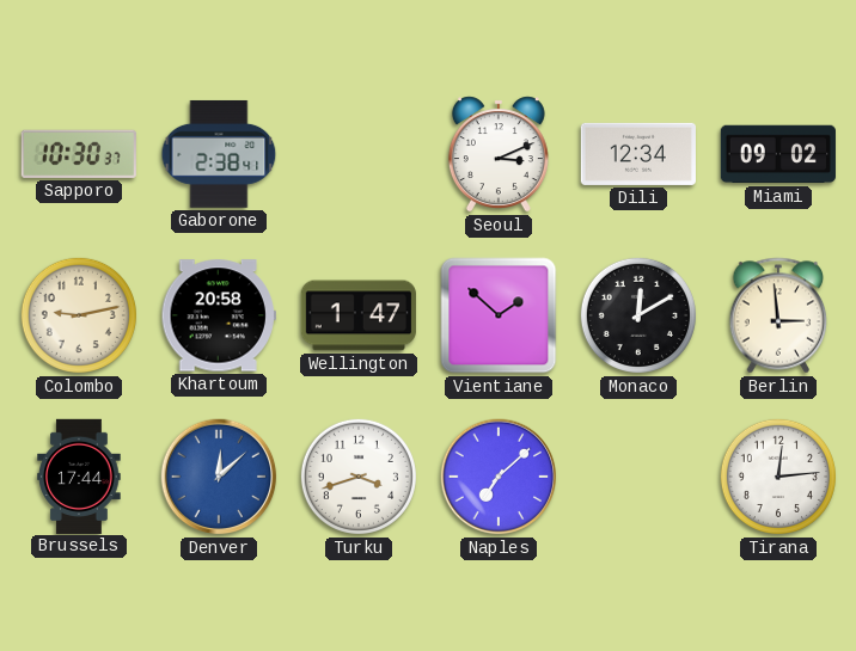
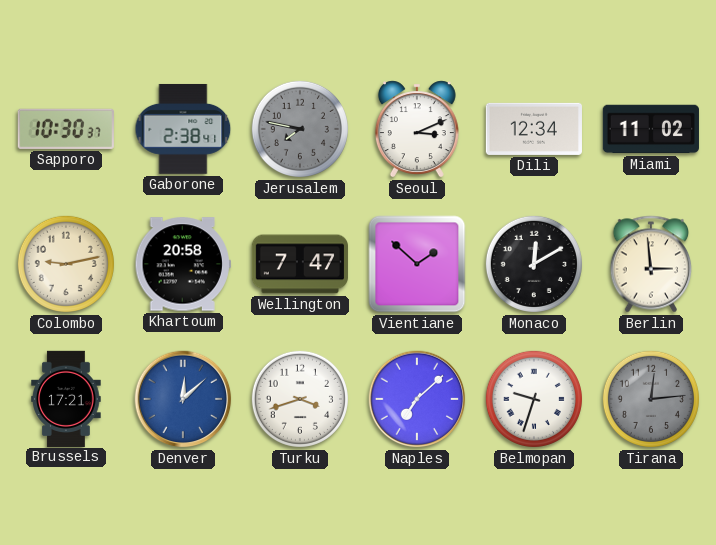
Jerusalem: none -> 7:47
Miami: 09:02 -> 11:02
Wellington: 1:47 -> 7:47
Brussels: 17:44 -> 17:21
Belmopan: none -> 9:33
Tirana dial: white -> grey
